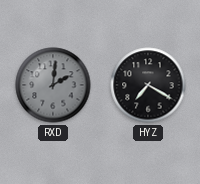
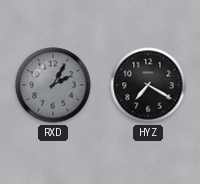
RXD: 2:01 -> 2:05
